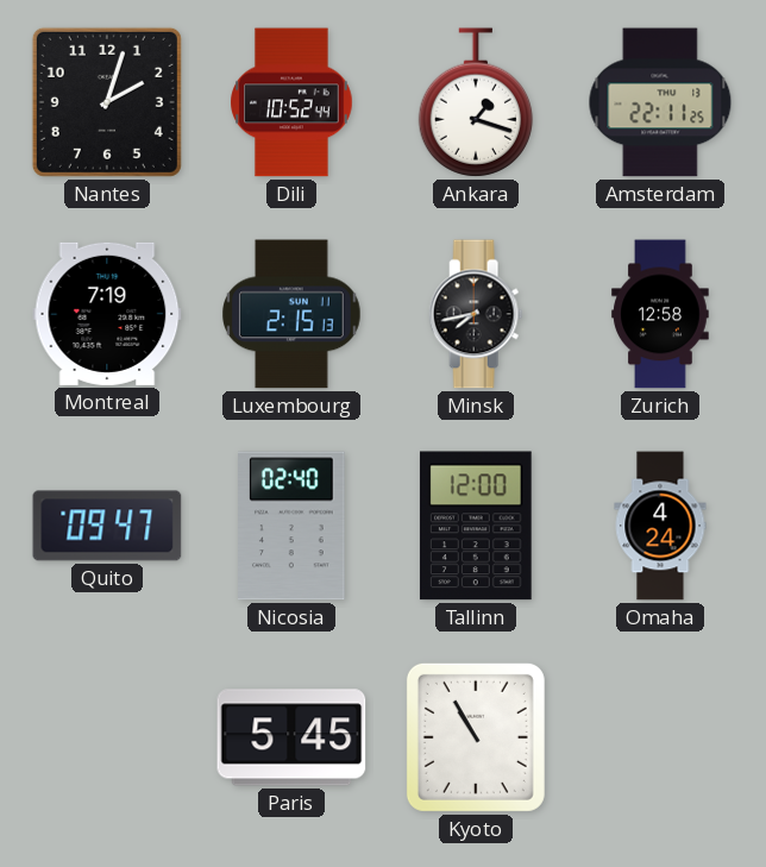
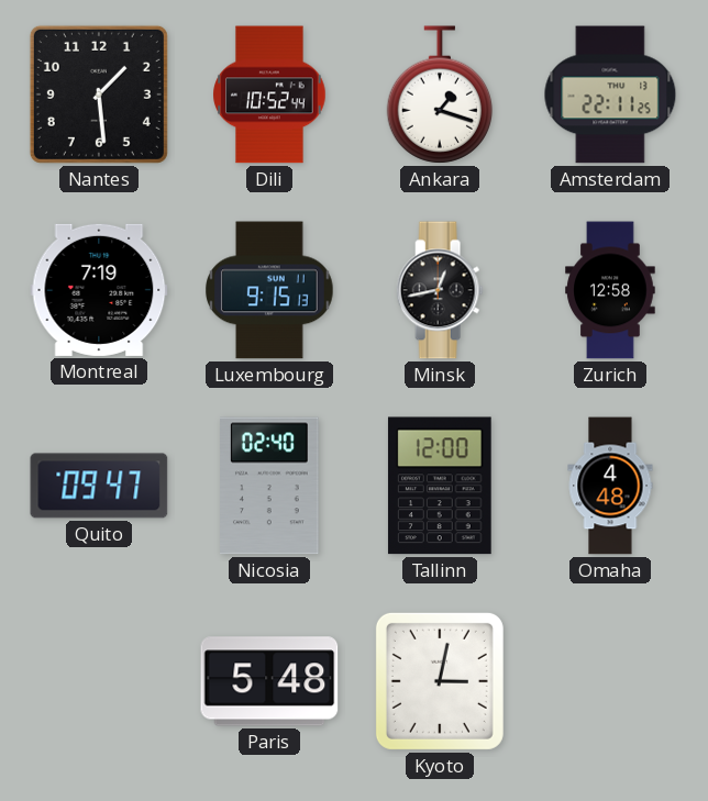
Nantes: 2:03 -> 1:29
Luxembourg: 2:15 -> 9:15
Minsk: 7:43 -> 12:43
Omaha: 4:24 -> 4:48
Paris: 5:45 -> 5:48
Kyoto: 10:55 -> 3:02
